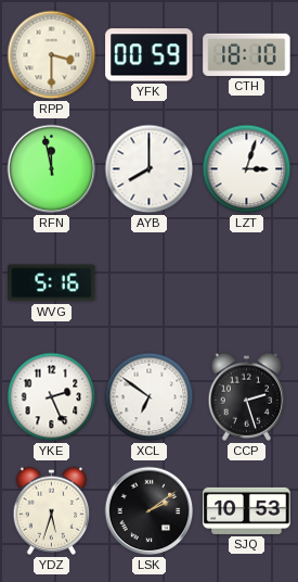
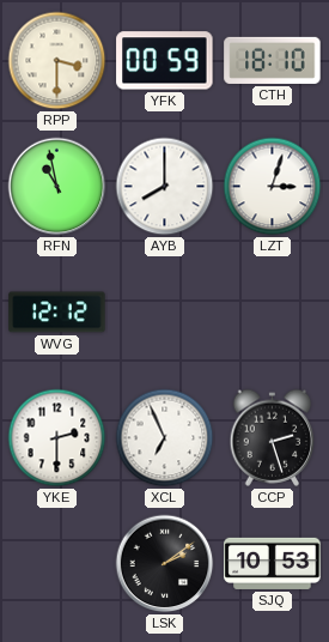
RFN: 11:58 -> 10:58
WVG: 5:16 -> 12:12
YKE: 2:26 -> 2:30
XCL: 6:51 -> 6:56
YDZ: 5:33 -> none
